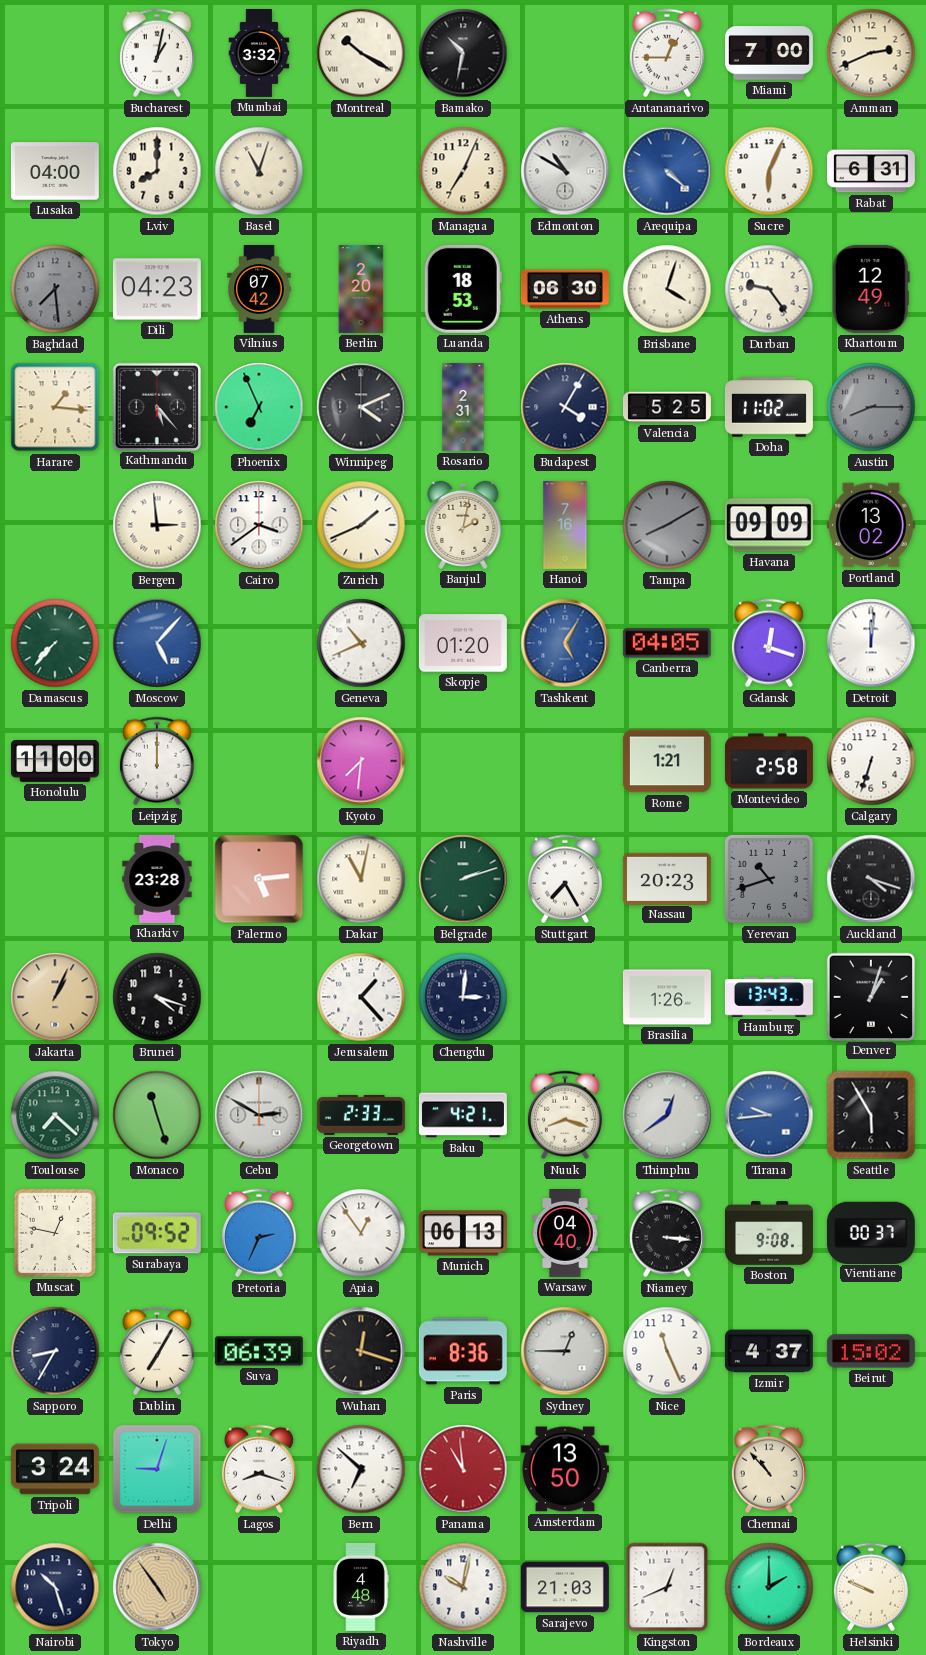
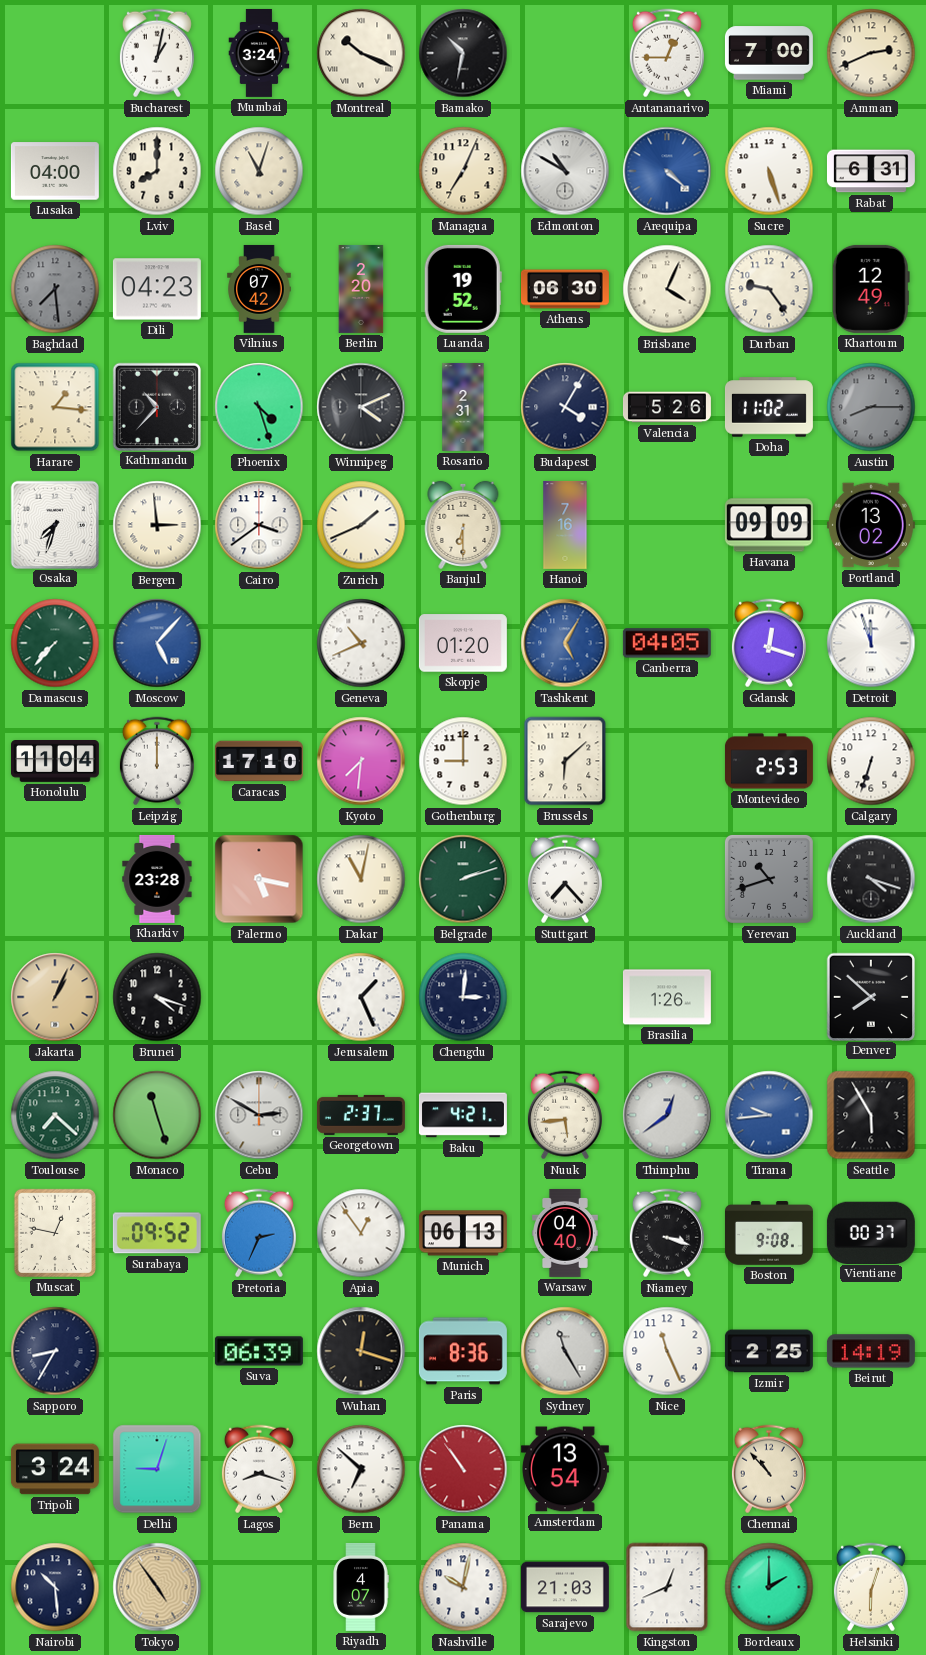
Mumbai: 3:32 -> 3:24
Montreal: 10:20 -> 10:19
Sucre: 6:04 -> 5:27
Luanda: 18:53 -> 19:52
Brisbane: 4:03 -> 4:04
Kathmandu: 5:23 -> 10:37
Phoenix: 6:56 -> 4:27
Valencia: 5:25 -> 5:26
Osaka: none -> 7:33
Banjul: 2:02 -> 6:30
Tampa: 8:10 -> none
Detroit: 12:01 -> 11:57
Honolulu: 11:00 -> 11:04
Caracas: none -> 17:10
Gothenburg: none -> 9:00
Brussels: none -> 6:08
Rome: 1:21 -> none
Montevideo: 2:58 -> 2:53
Palermo: 5:14 -> 5:17
Stuttgart: 7:25 -> 7:23
Nassau: 20:23 -> none
Jerusalem: 1:23 -> 1:26
Hamburg: 13:43 -> none
Denver: 1:03 -> 7:52
Georgetown: 2:33 -> 2:37
Nuuk: 8:18 -> 5:44
Niamey: 3:16 -> 3:18
Dublin: 7:05 -> none
Sydney: 12:45 -> 11:25
Izmir: 4:37 -> 2:25
Beirut: 15:02 -> 14:19
Panama: 10:59 -> 10:54
Amsterdam: 13:50 -> 13:54
Nairobi: 10:27 -> 10:29
Riyadh: 4:48 -> 4:07
Helsinki: 9:49 -> 6:03
